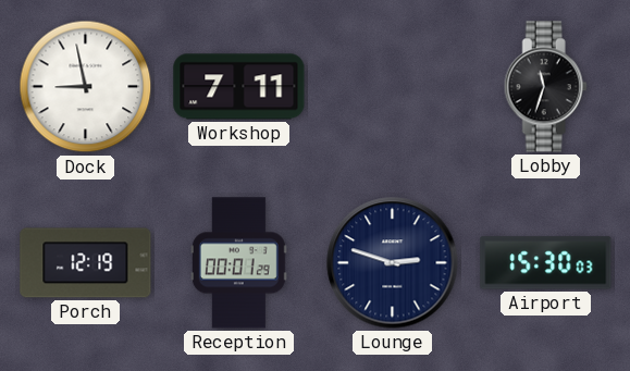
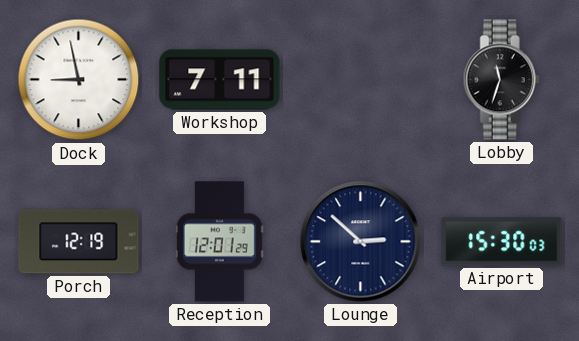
Reception: 00:01 -> 12:01
Lounge: 2:48 -> 2:52
